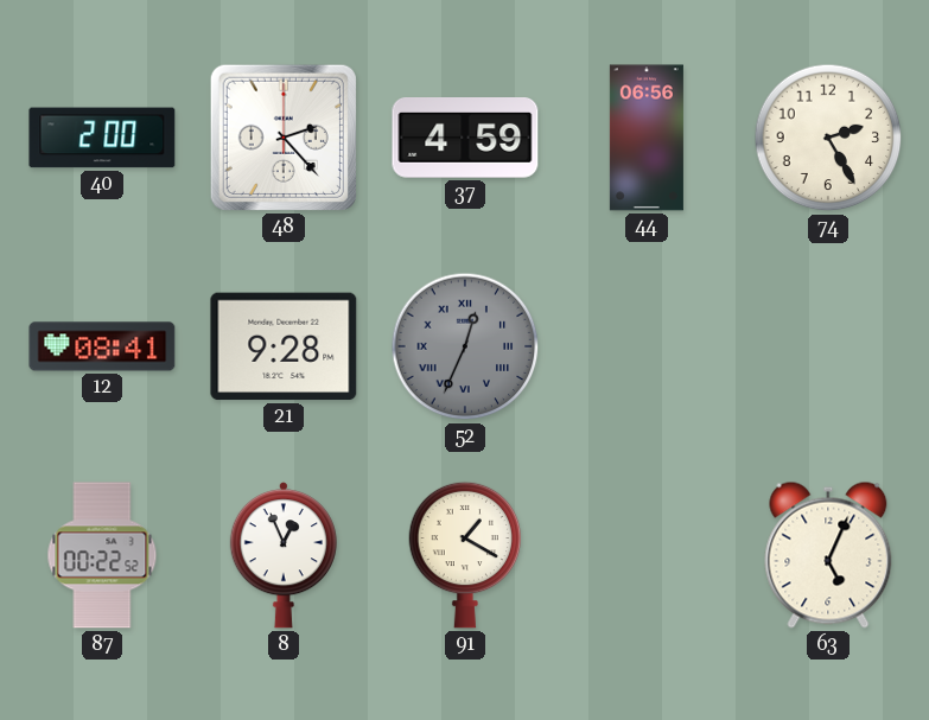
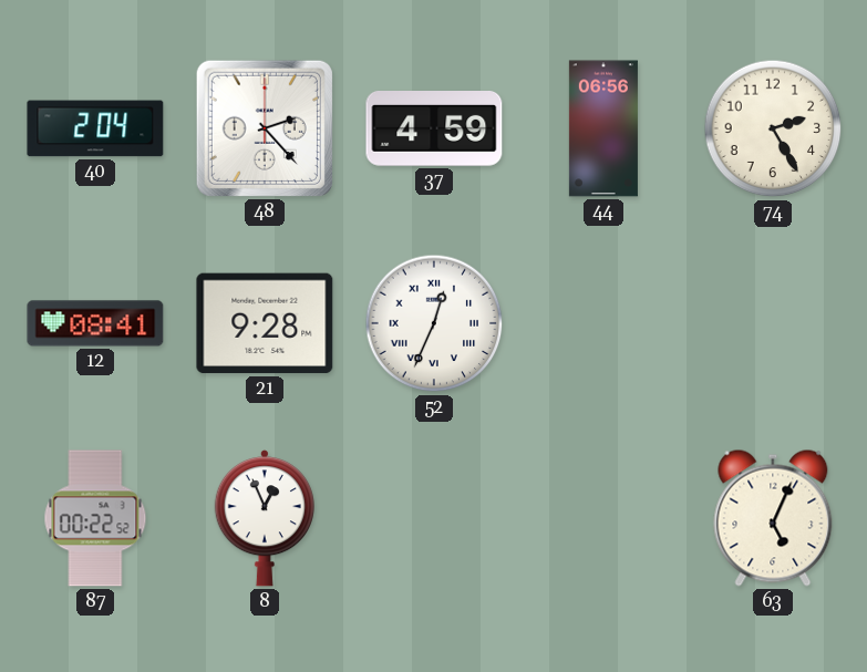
40: 2:00 -> 2:04
52 dial: grey -> white
91: 1:20 -> none
